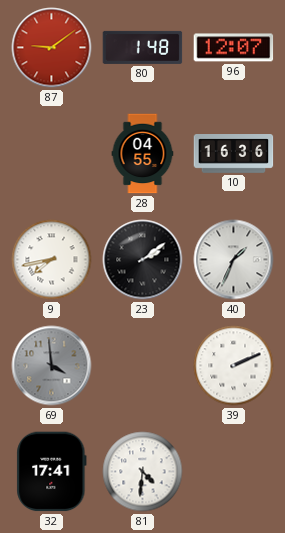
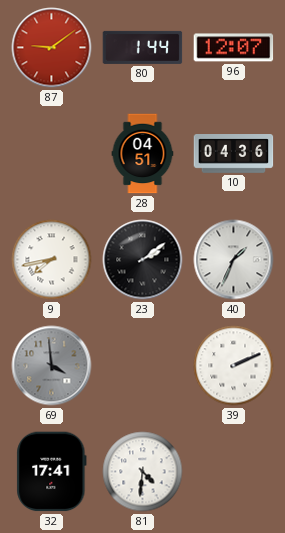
80: 1:48 -> 1:44
28: 04:55 -> 04:51
10: 16:36 -> 04:36
